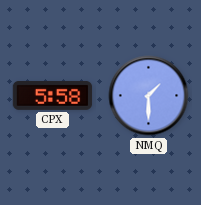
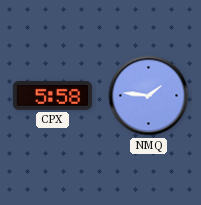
NMQ: 1:30 -> 1:46
